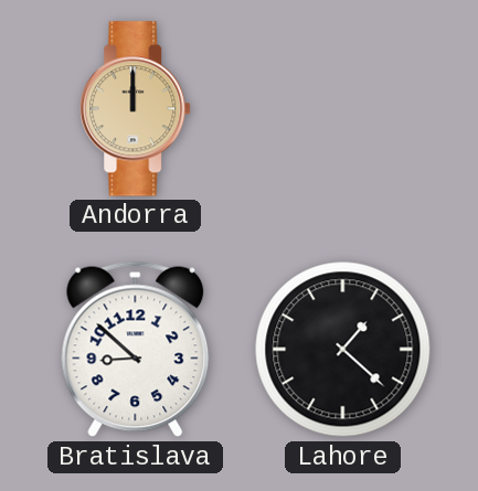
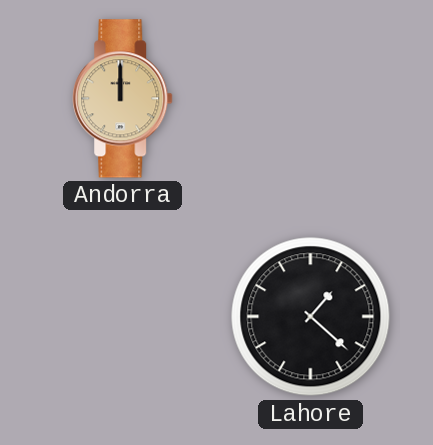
Bratislava: 8:52 -> none
